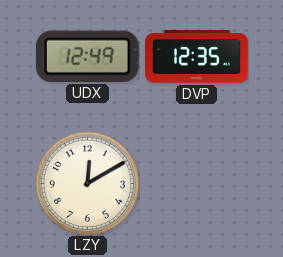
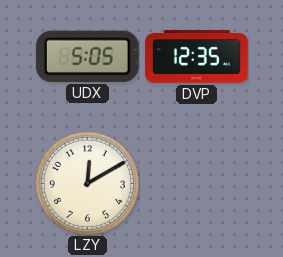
UDX: 12:49 -> 5:05
